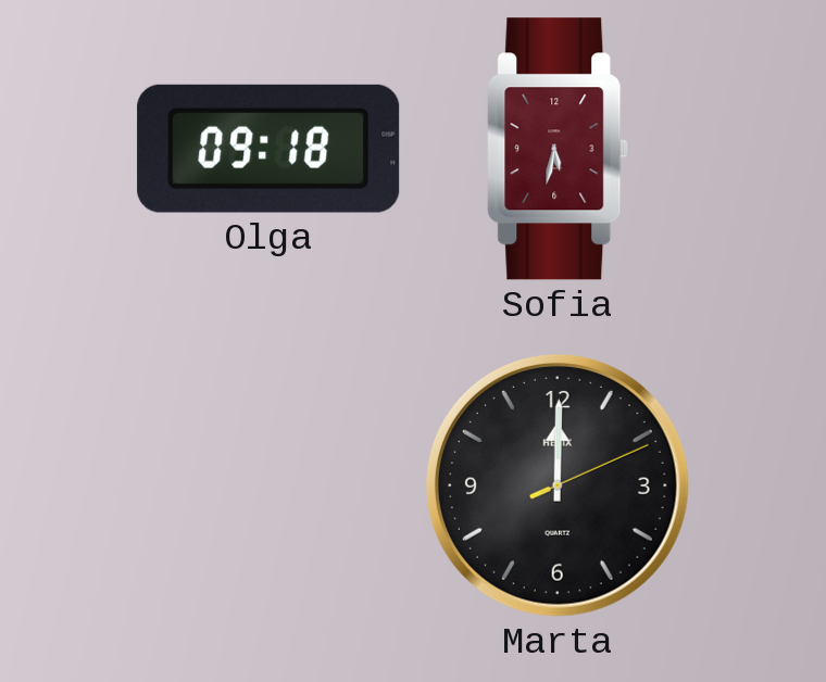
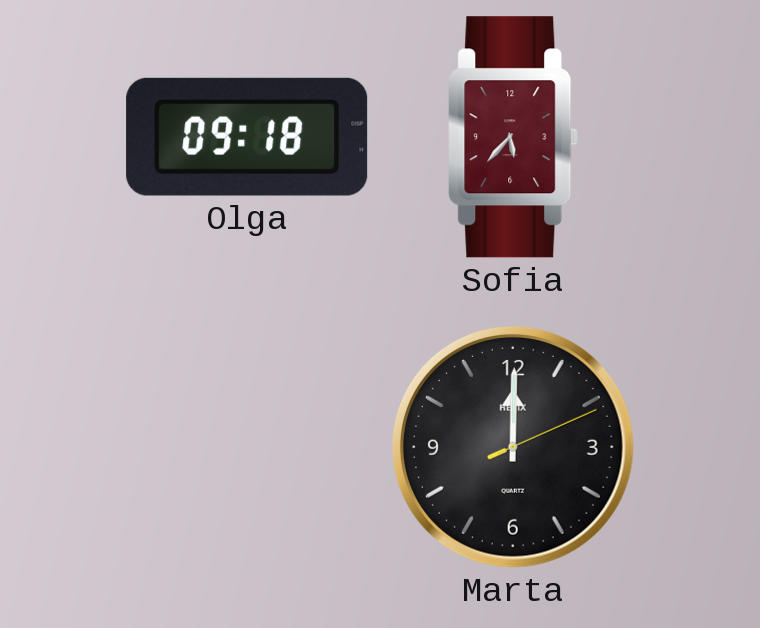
Sofia: 5:32 -> 5:37
